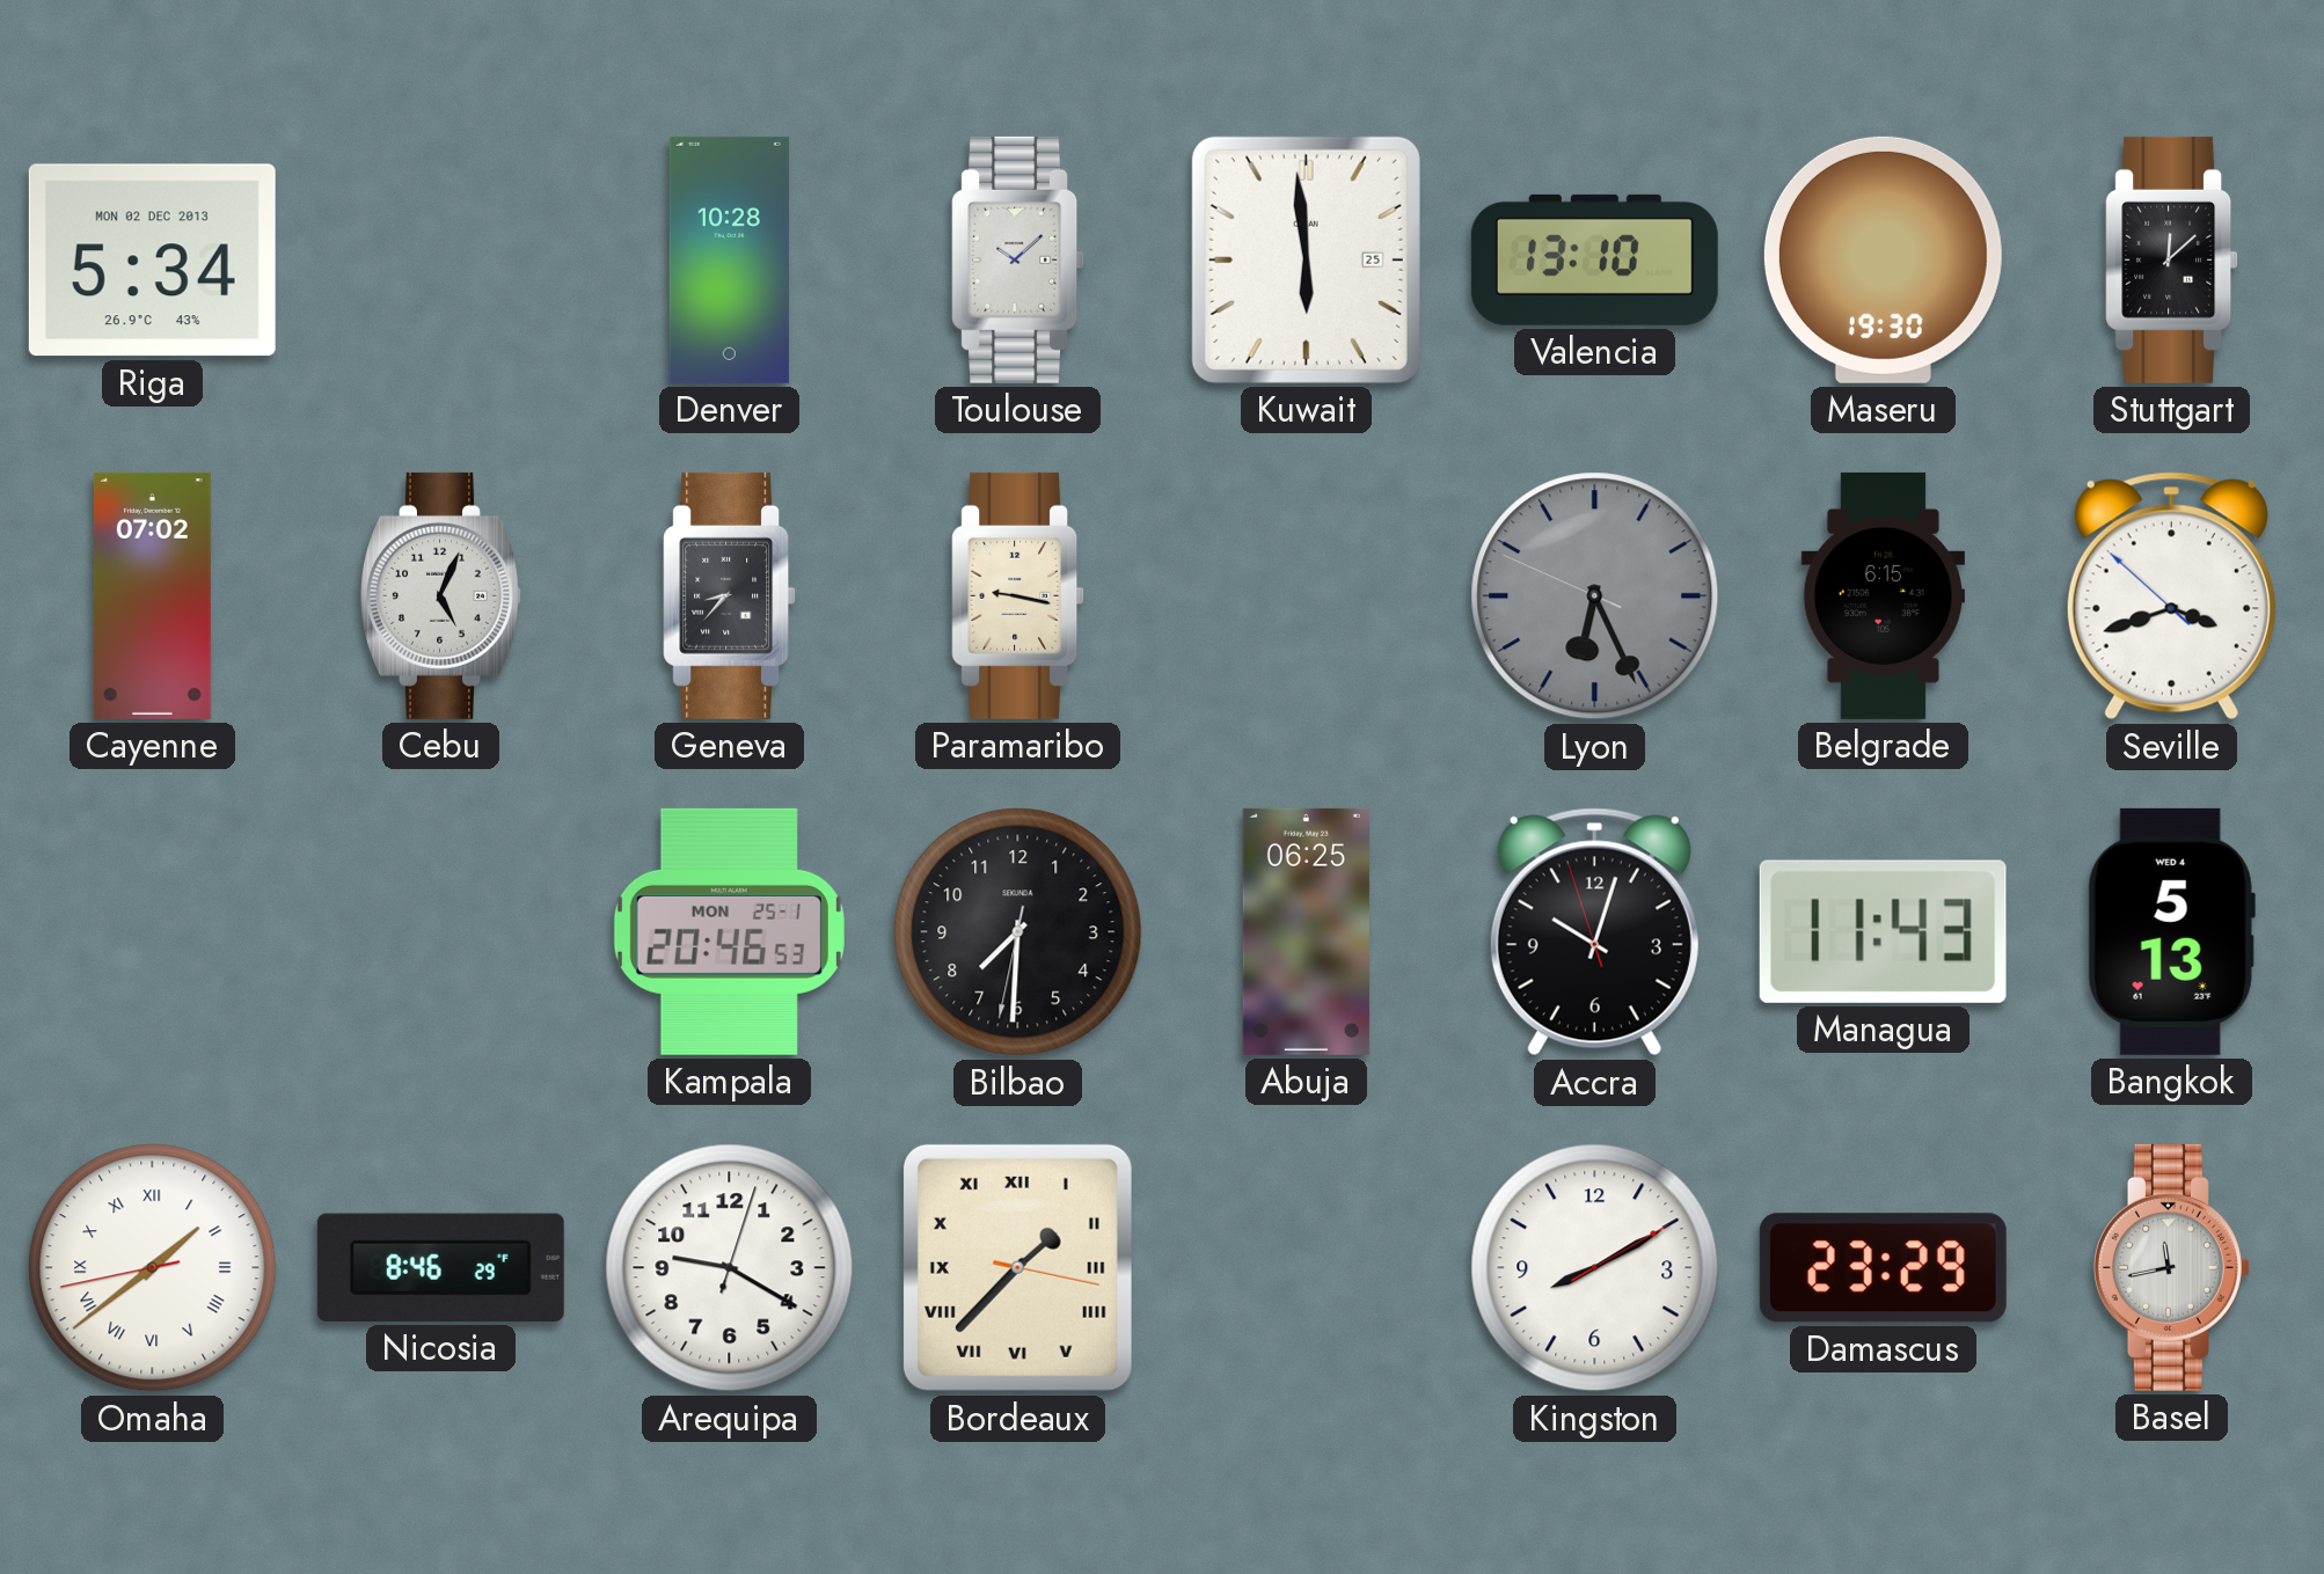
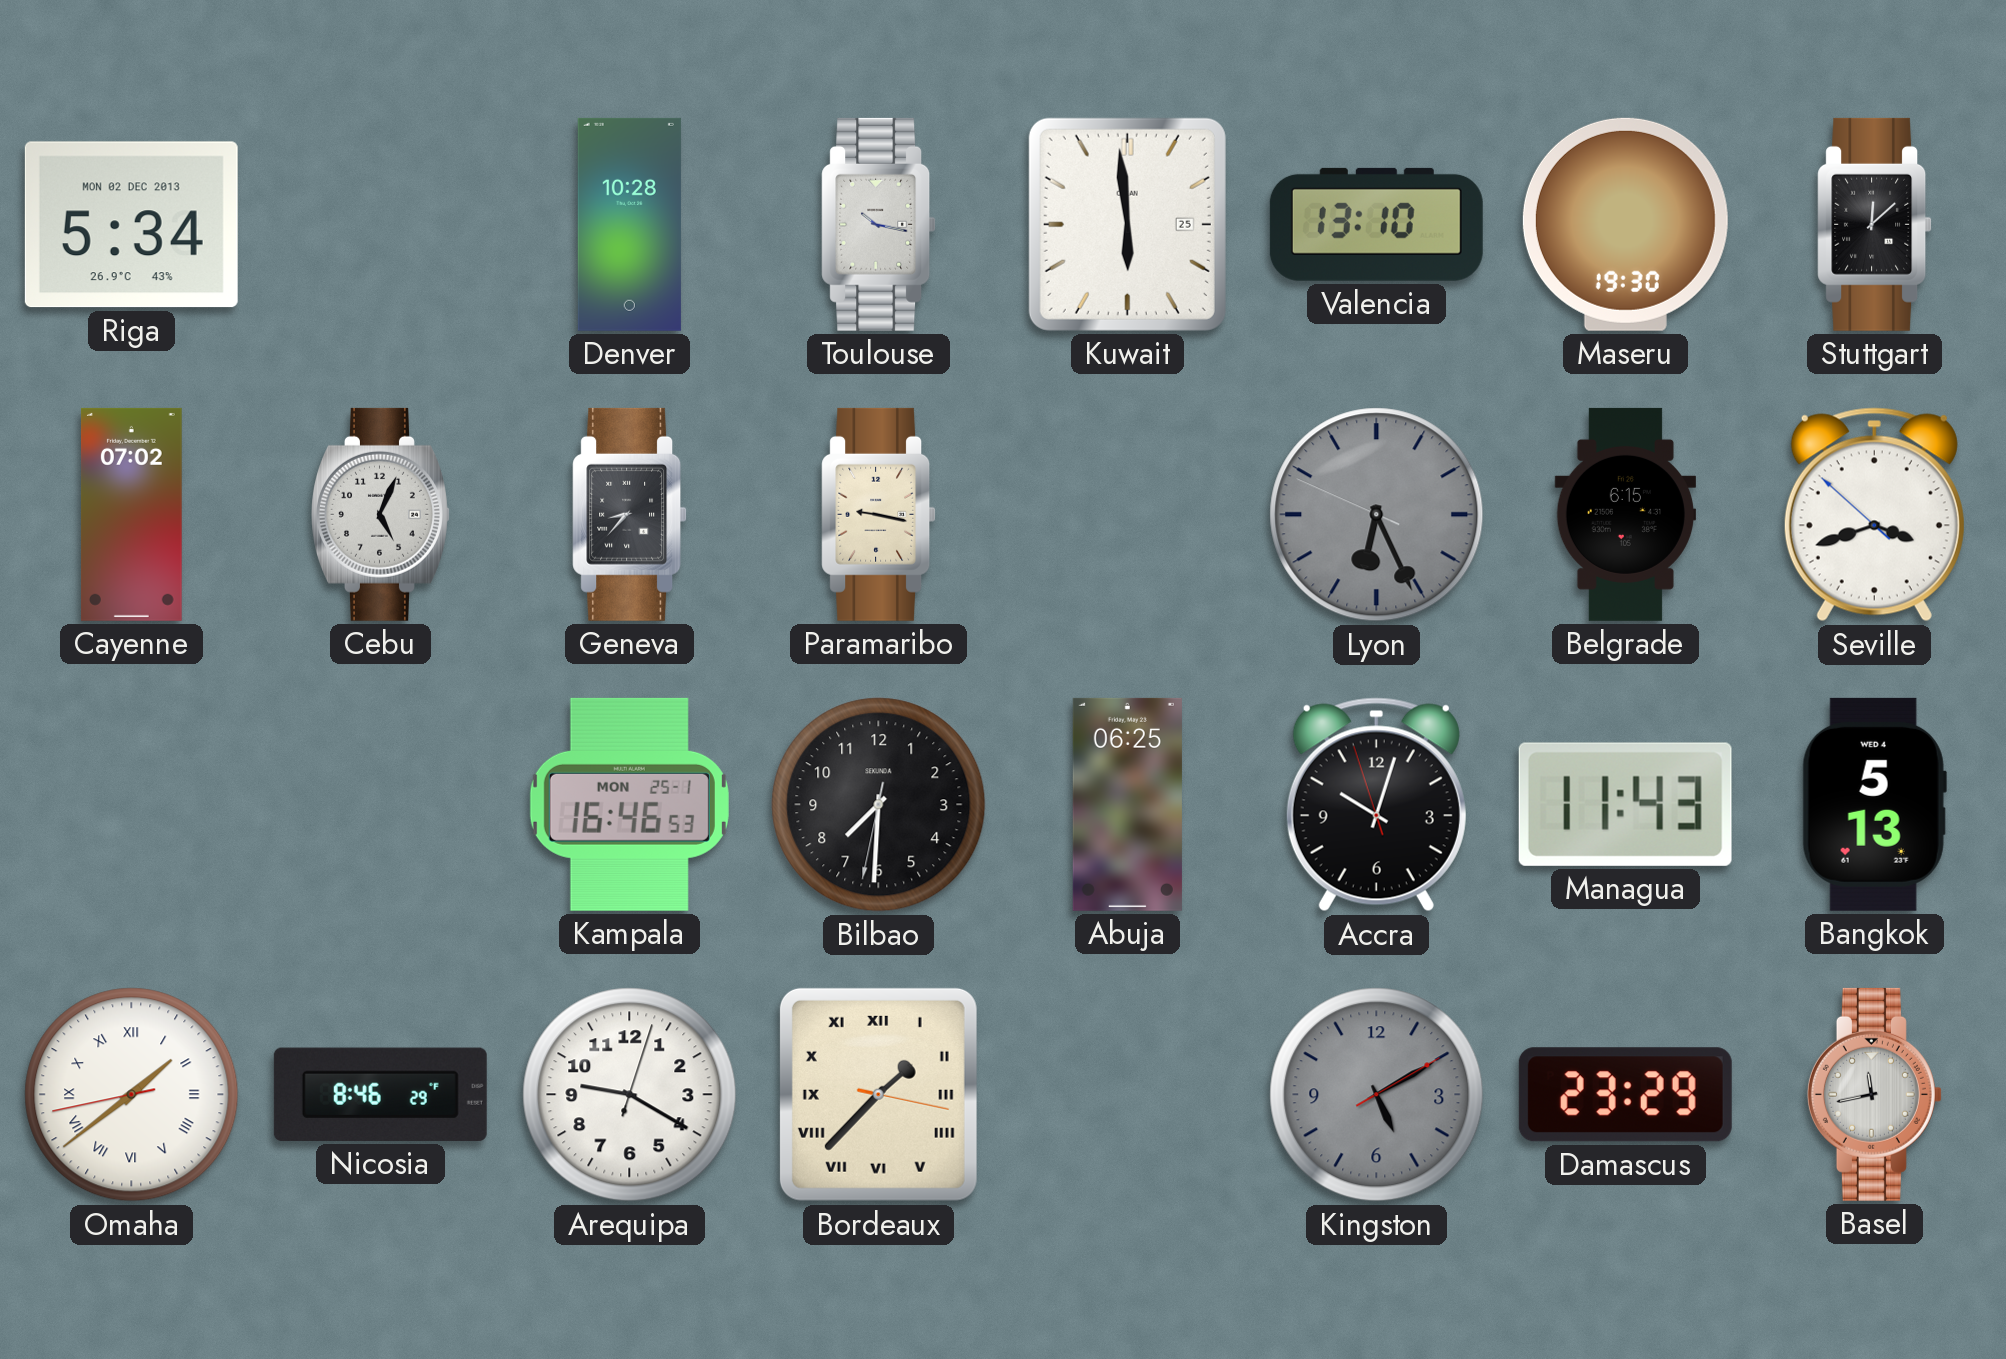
Toulouse: 10:08 -> 10:17
Kampala: 20:46 -> 16:46
Kingston: 8:10 -> 5:10
Kingston dial: white -> grey
